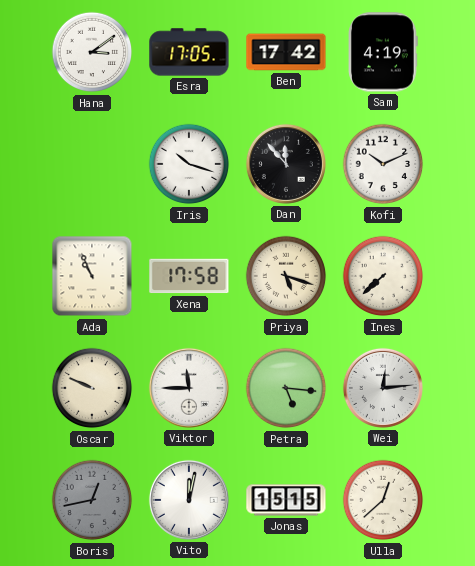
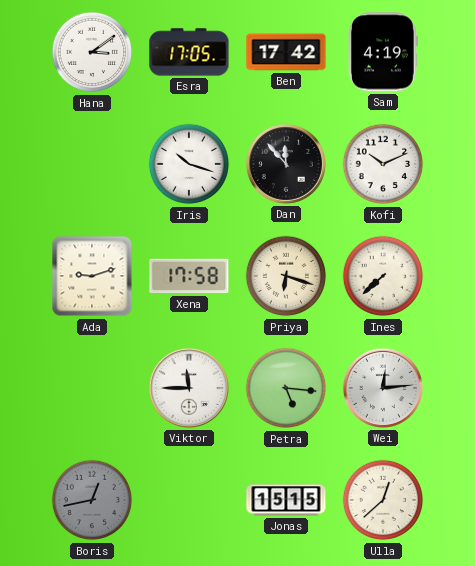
Ada: 10:56 -> 9:12
Priya: 5:18 -> 6:18
Oscar: 9:49 -> none
Vito: 12:02 -> none
